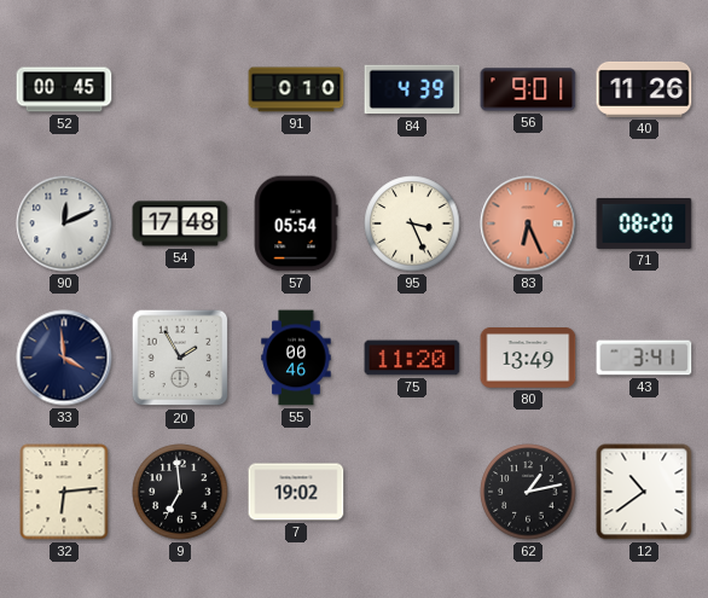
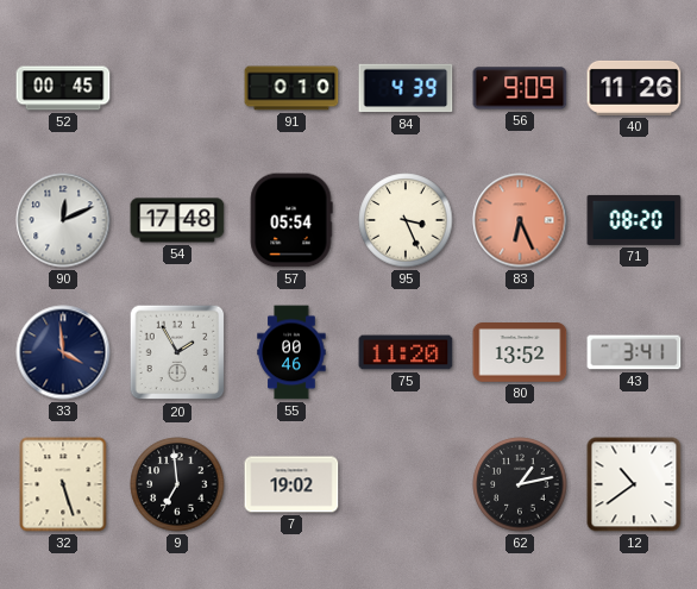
56: 9:01 -> 9:09
80: 13:49 -> 13:52
32: 6:14 -> 5:27
